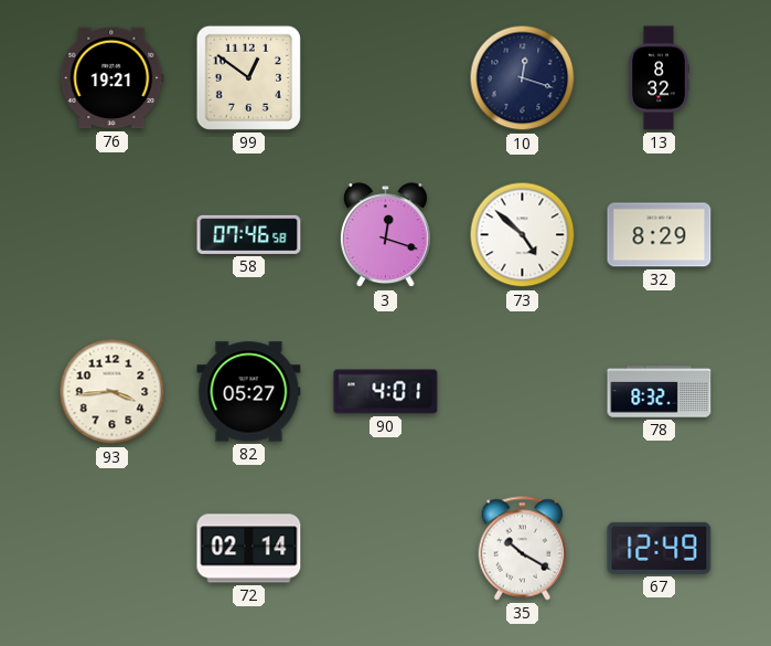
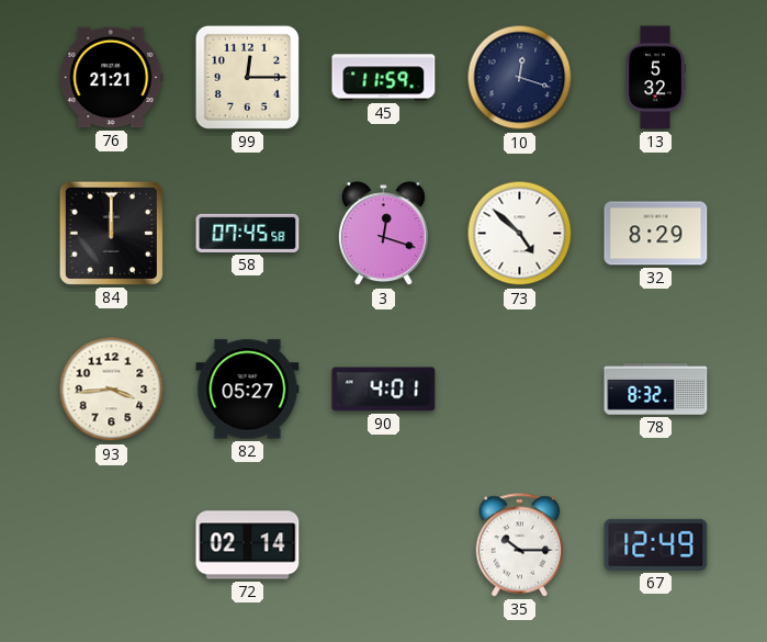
76: 19:21 -> 21:21
99: 12:51 -> 12:15
45: none -> 11:59
13: 8:32 -> 5:32
84: none -> 12:00
58: 07:46 -> 07:45
35: 10:20 -> 10:15
